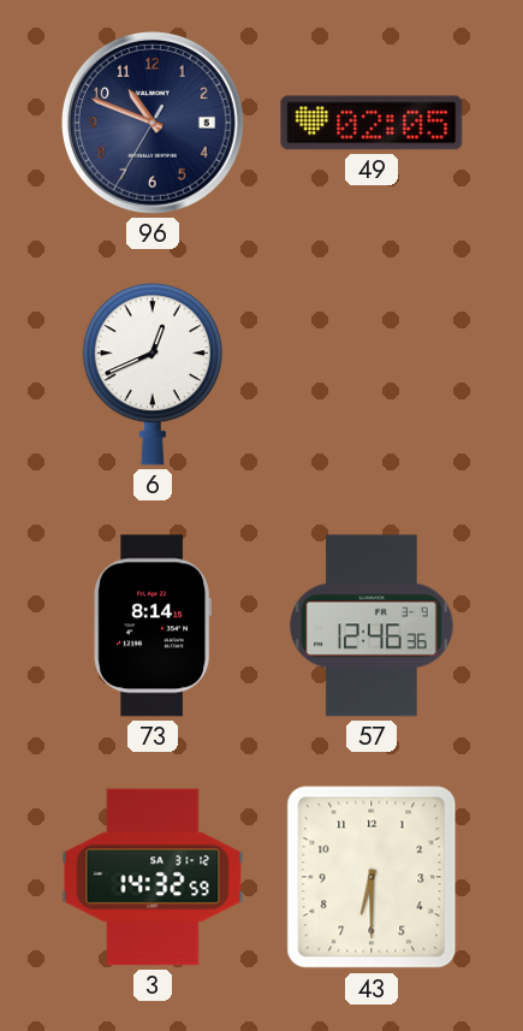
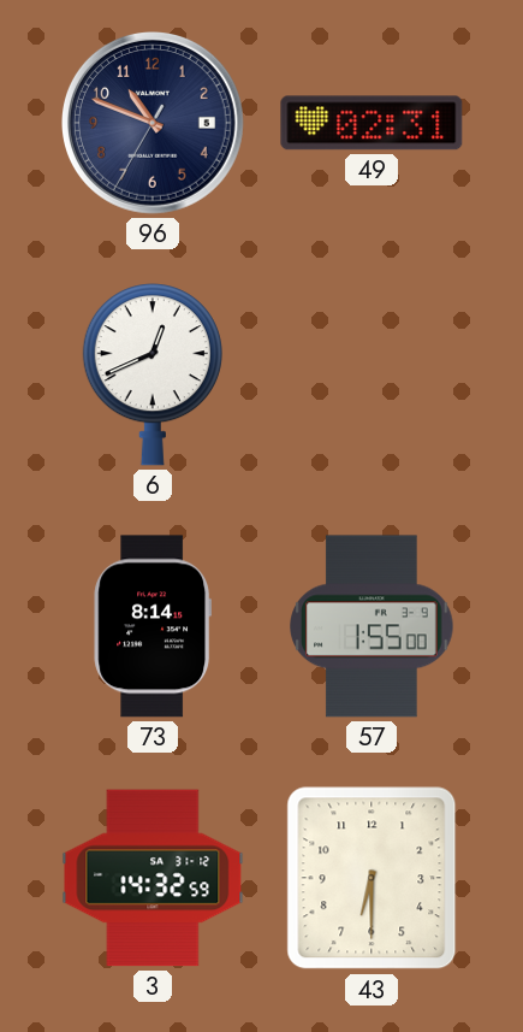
49: 02:05 -> 02:31
57: 12:46 -> 1:55
